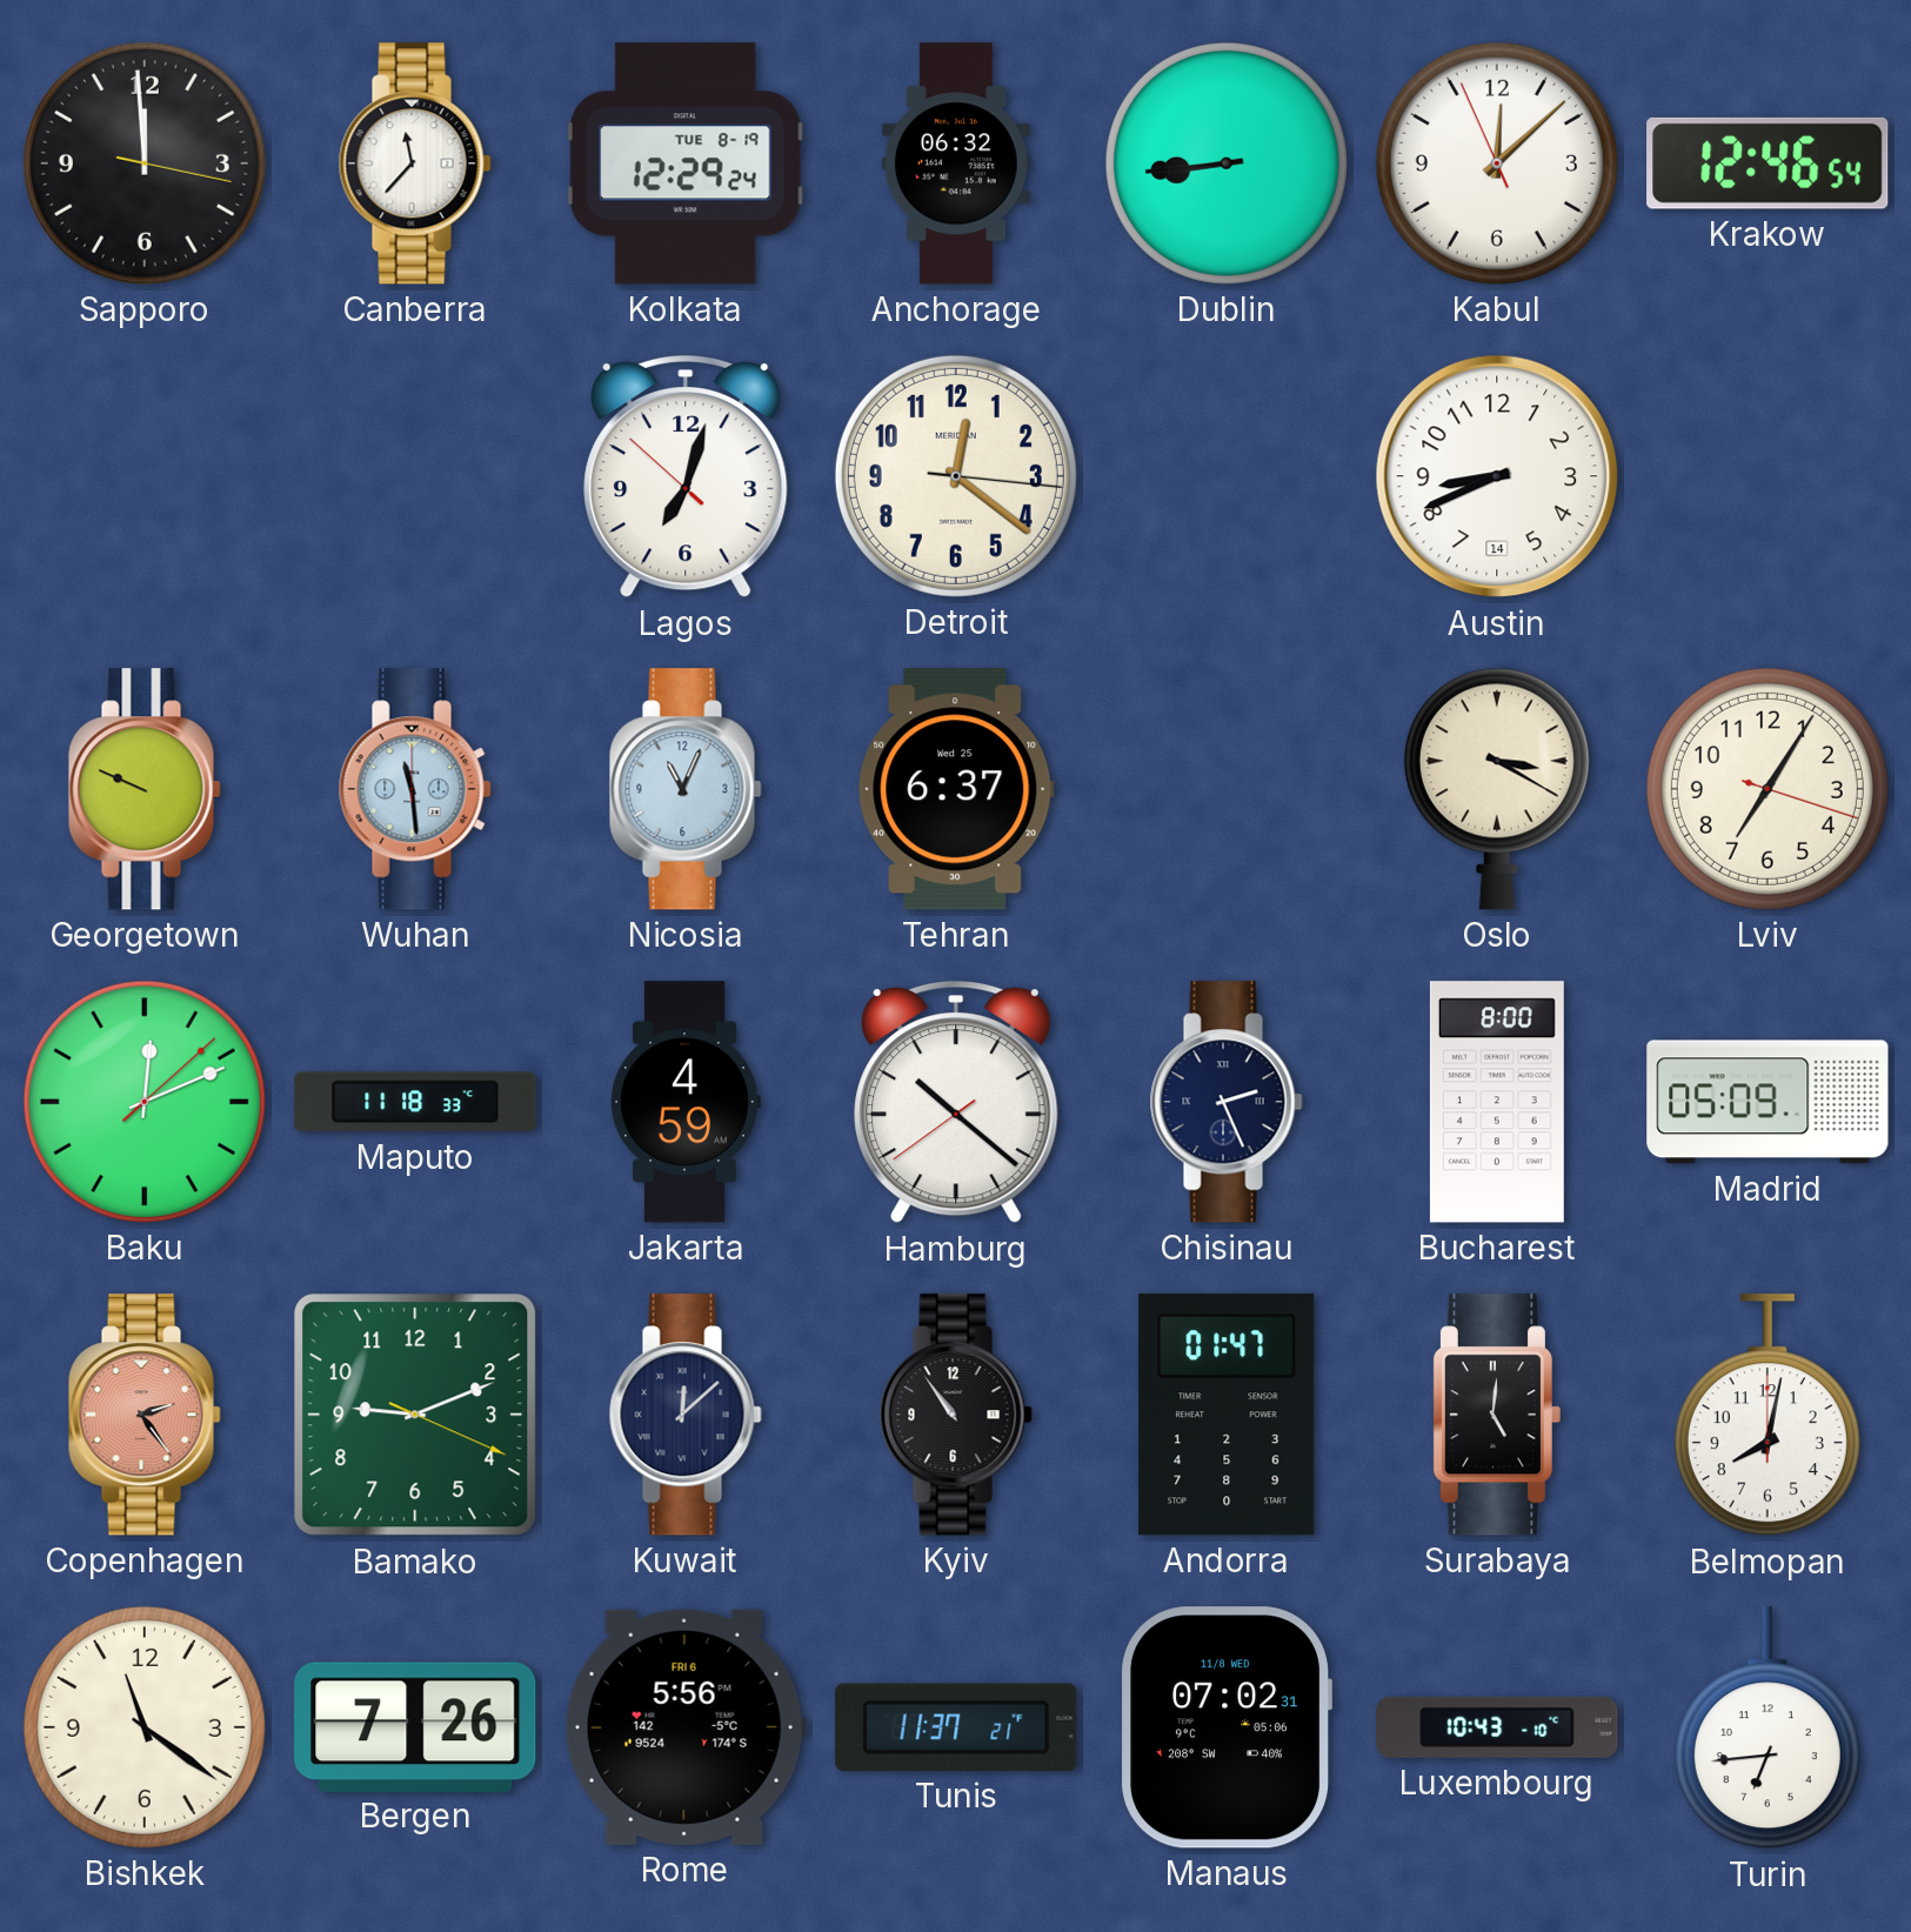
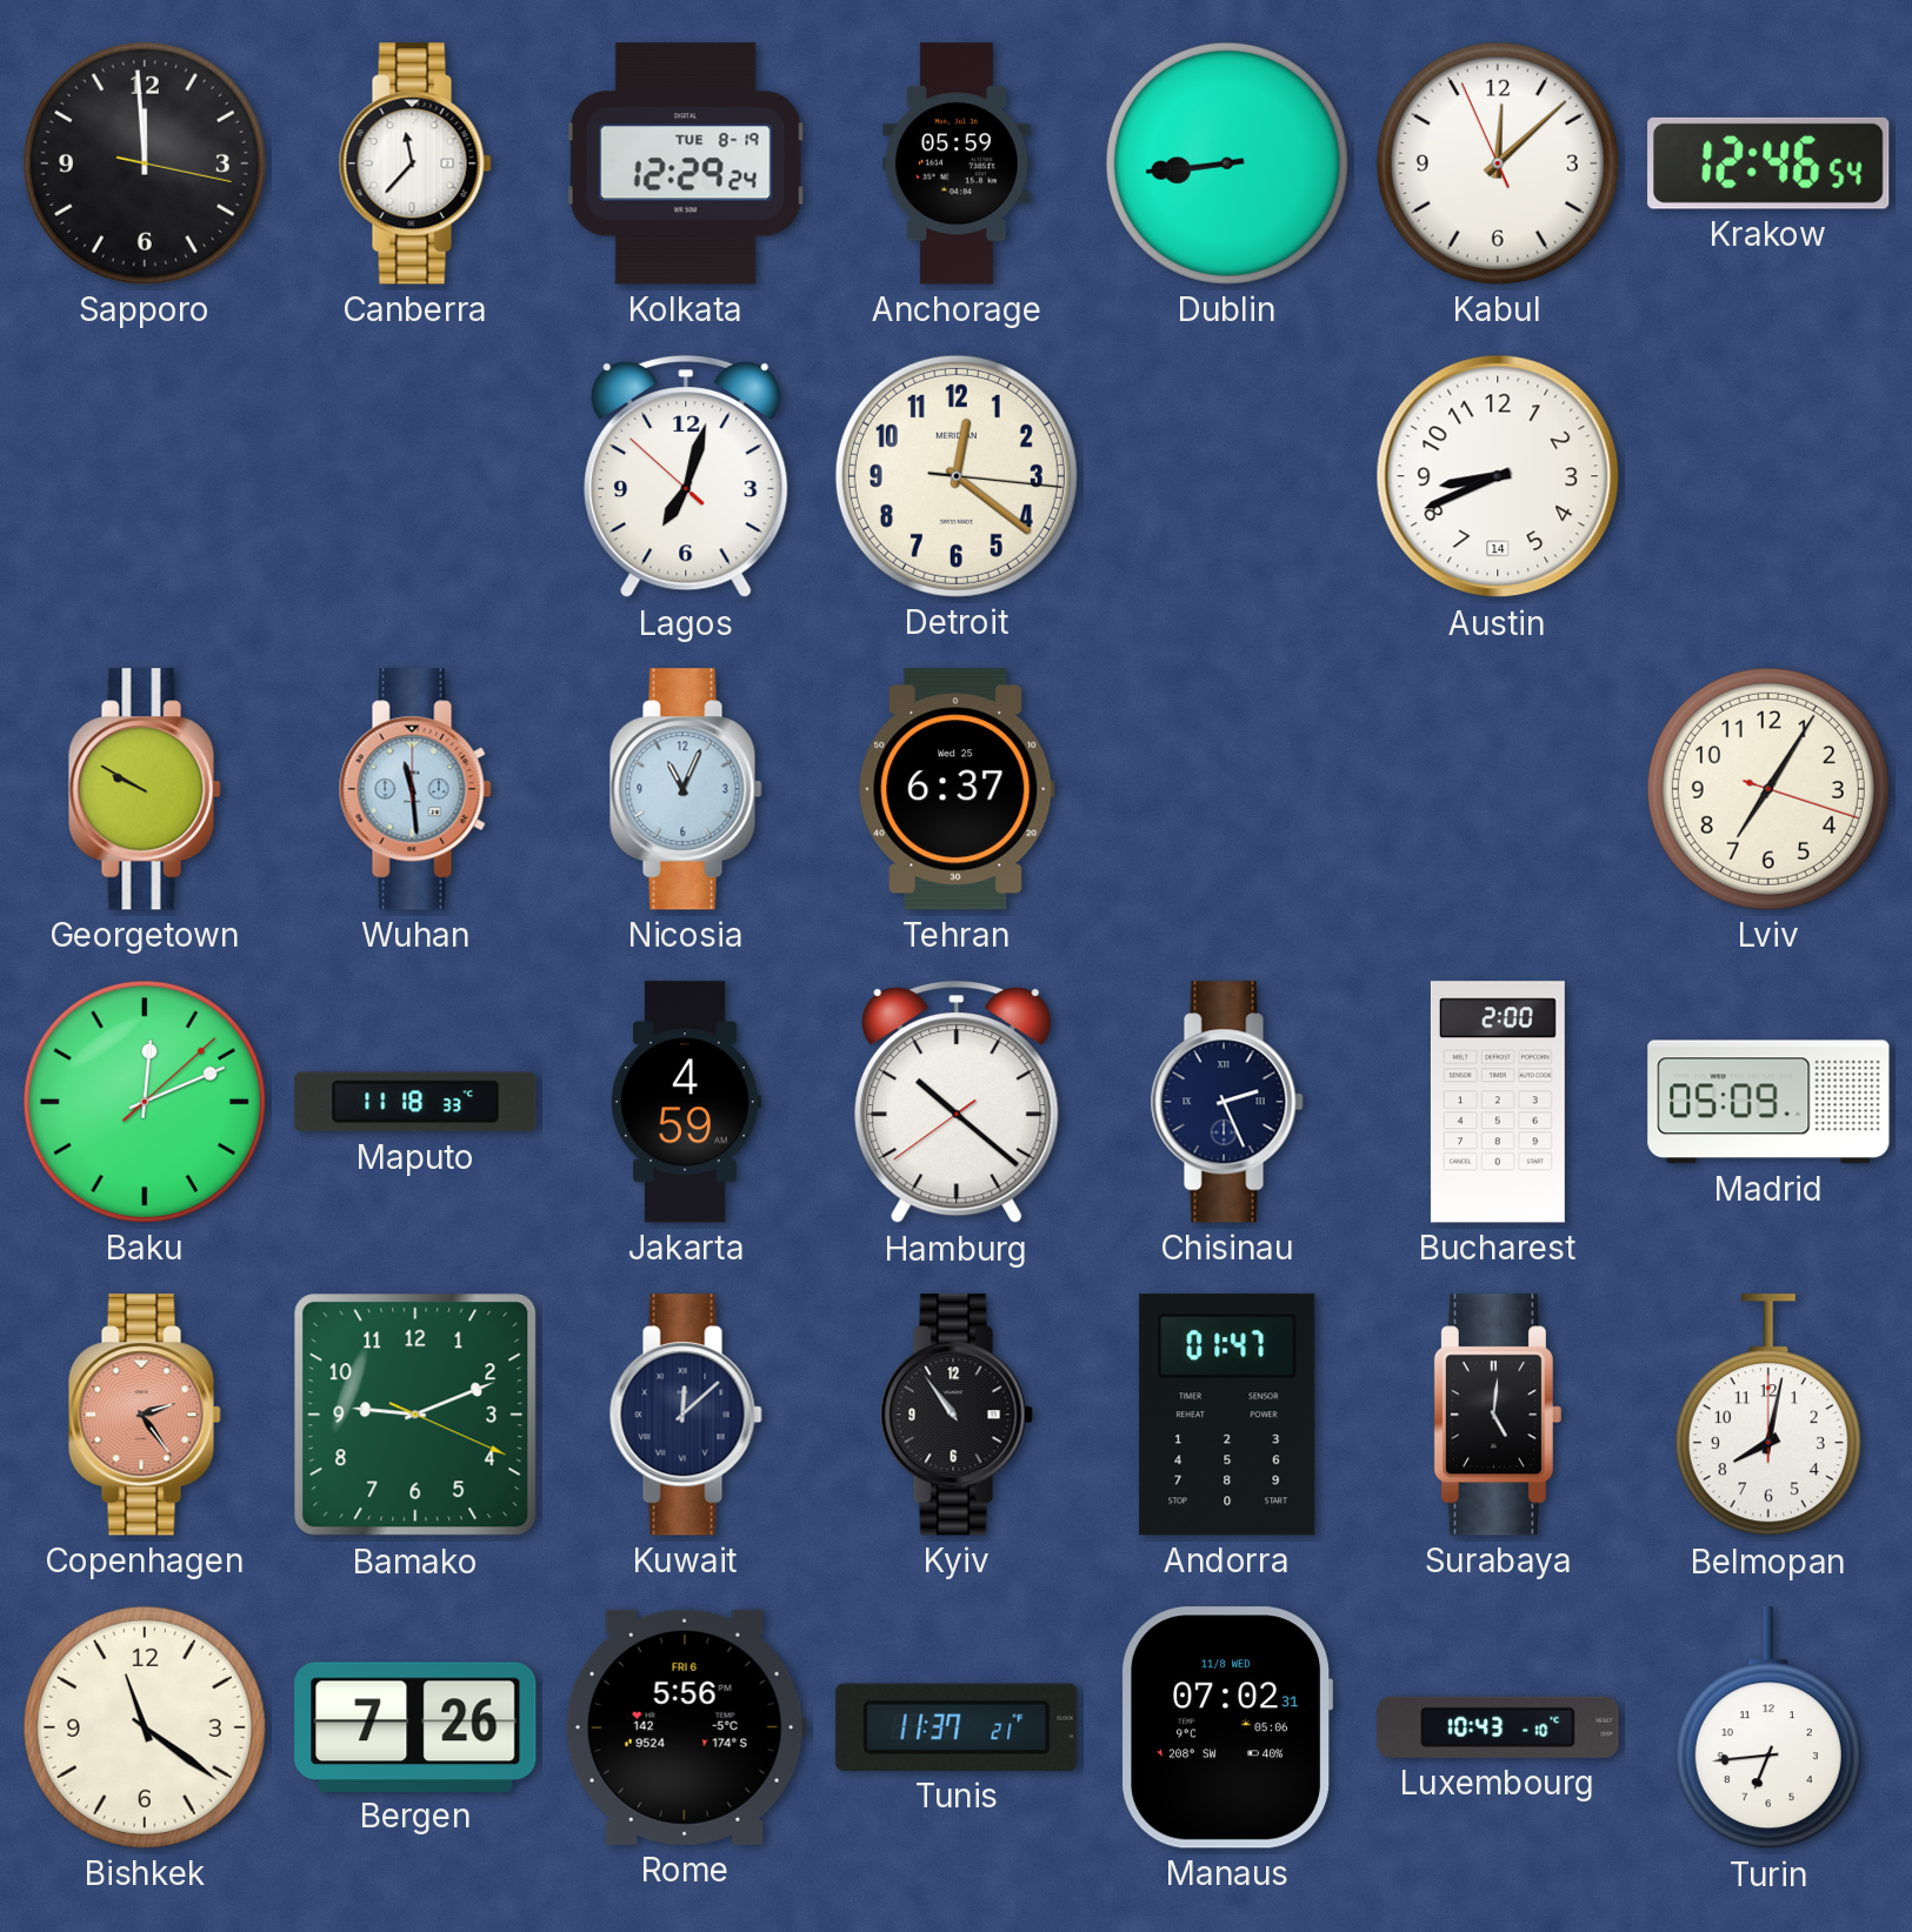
Anchorage: 06:32 -> 05:59
Georgetown: 9:49 -> 9:50
Oslo: 3:20 -> none
Bucharest: 8:00 -> 2:00
